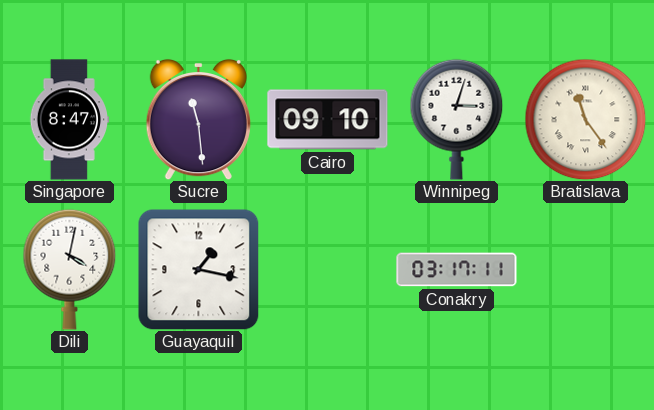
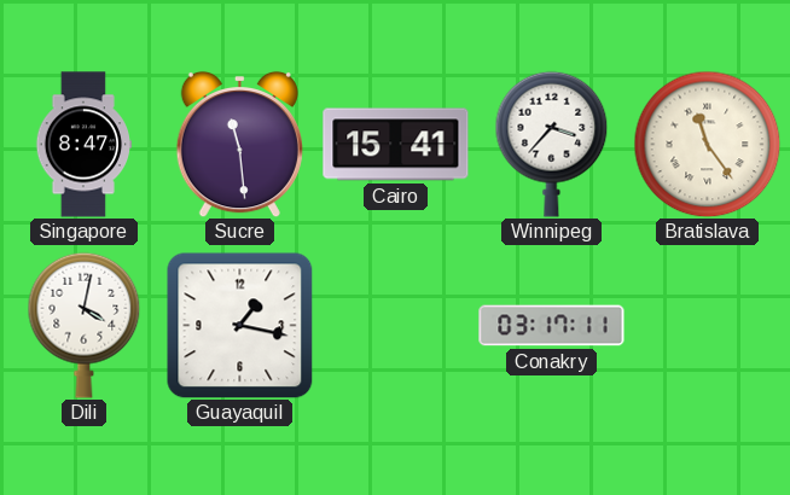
Cairo: 09:10 -> 15:41
Winnipeg: 3:03 -> 3:37
